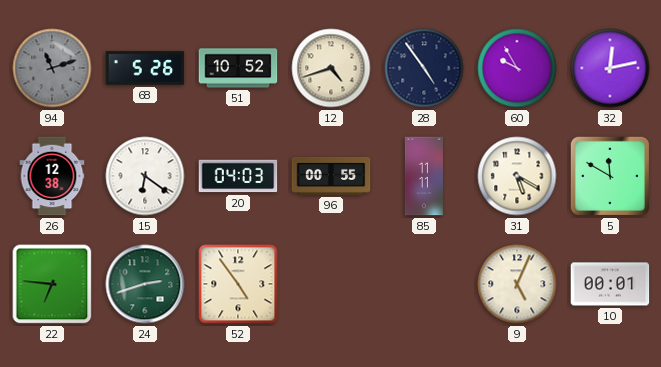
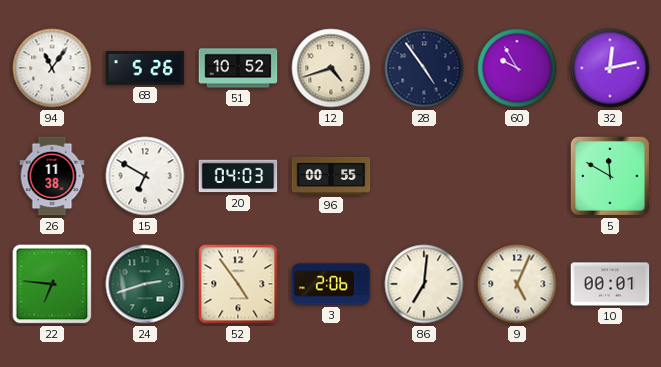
94: 11:12 -> 11:06
94 dial: grey -> white
26: 12:38 -> 11:38
15: 6:21 -> 6:50
85: 11:11 -> none
31: 5:20 -> none
3: none -> 2:06
86: none -> 7:01
